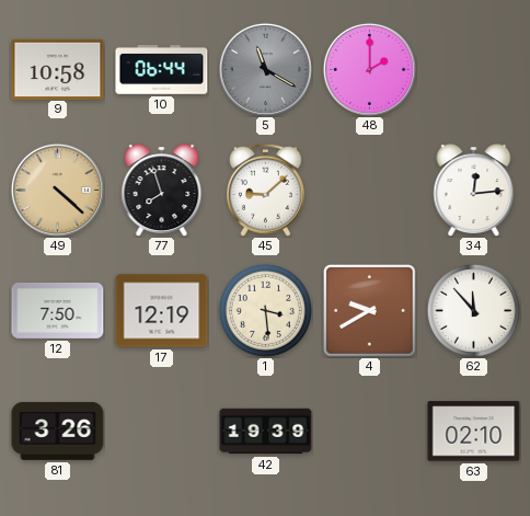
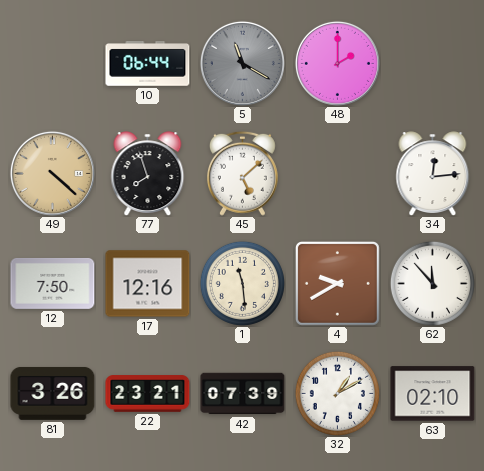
9: 10:58 -> none
45: 9:08 -> 5:08
17: 12:19 -> 12:16
1: 3:29 -> 11:29
22: none -> 23:21
42: 19:39 -> 07:39
32: none -> 1:10
